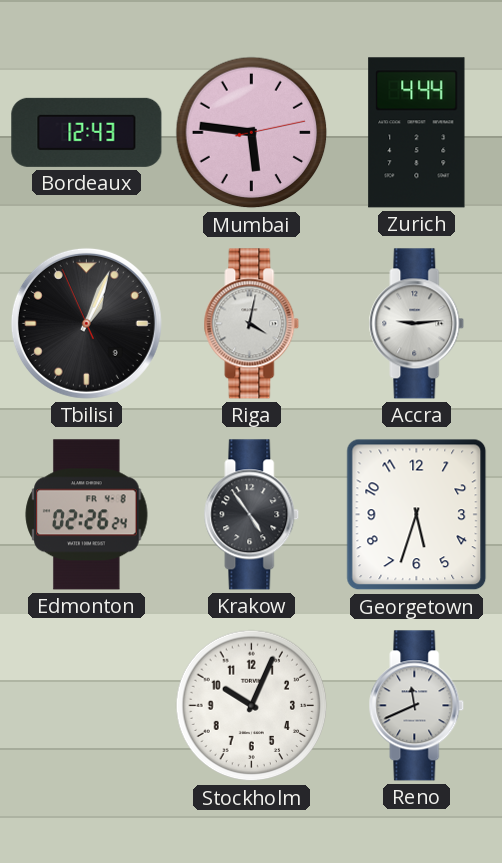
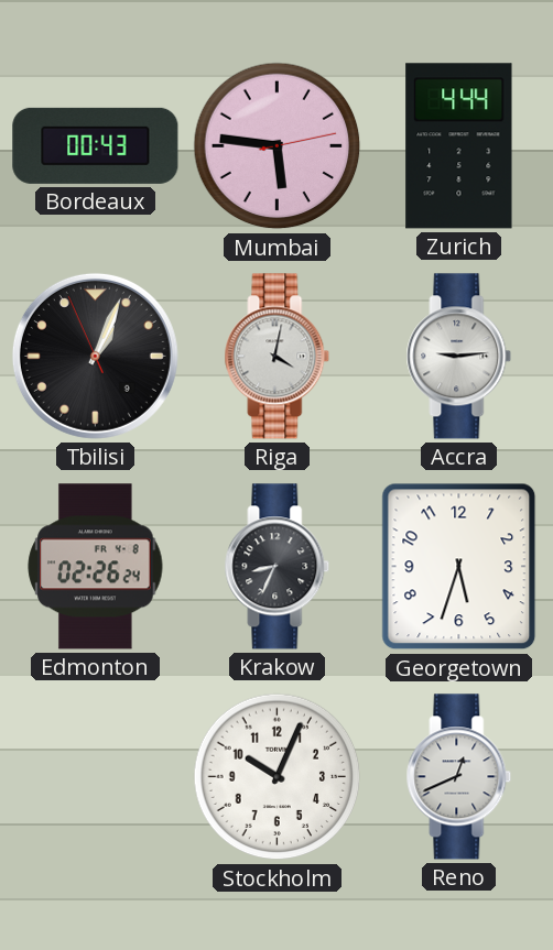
Bordeaux: 12:43 -> 00:43
Krakow: 4:54 -> 8:34
Reno: 11:41 -> 12:41
